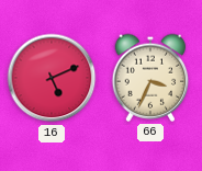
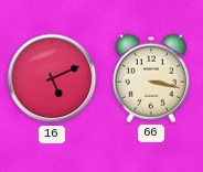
66: 3:34 -> 3:17
